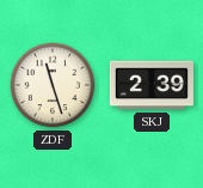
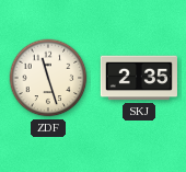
SKJ: 2:39 -> 2:35
